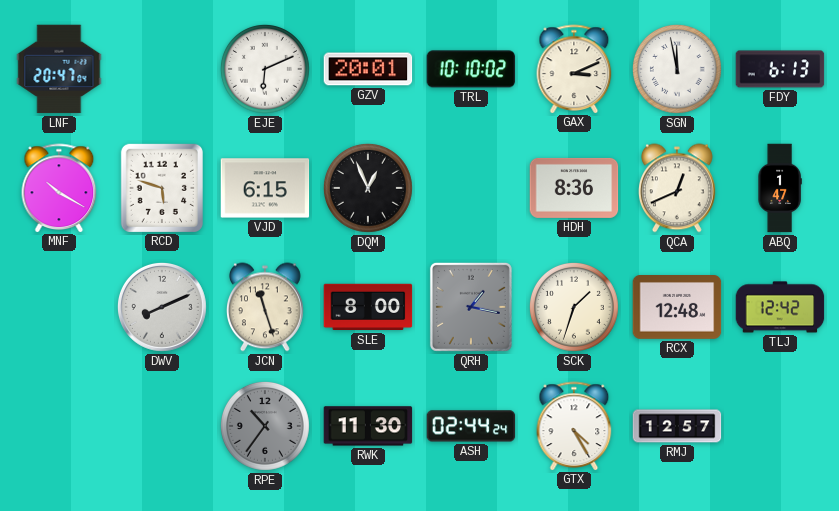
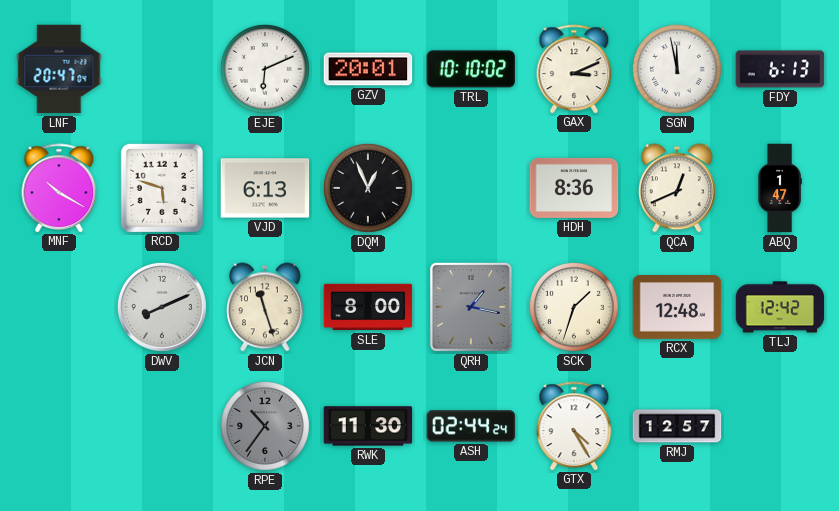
VJD: 6:15 -> 6:13
